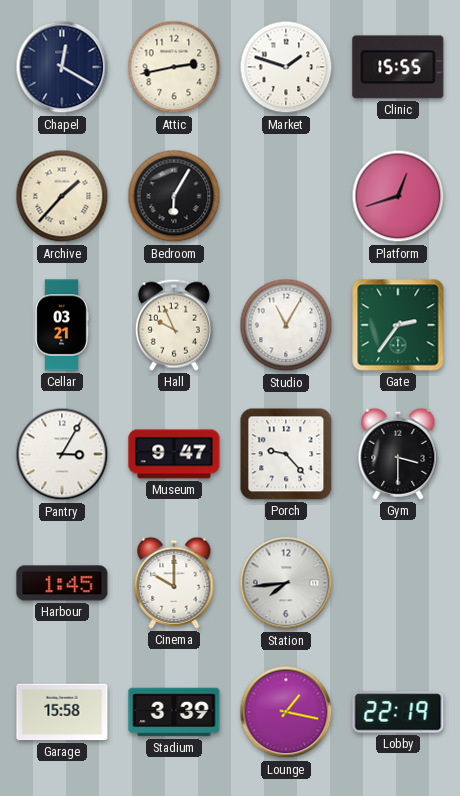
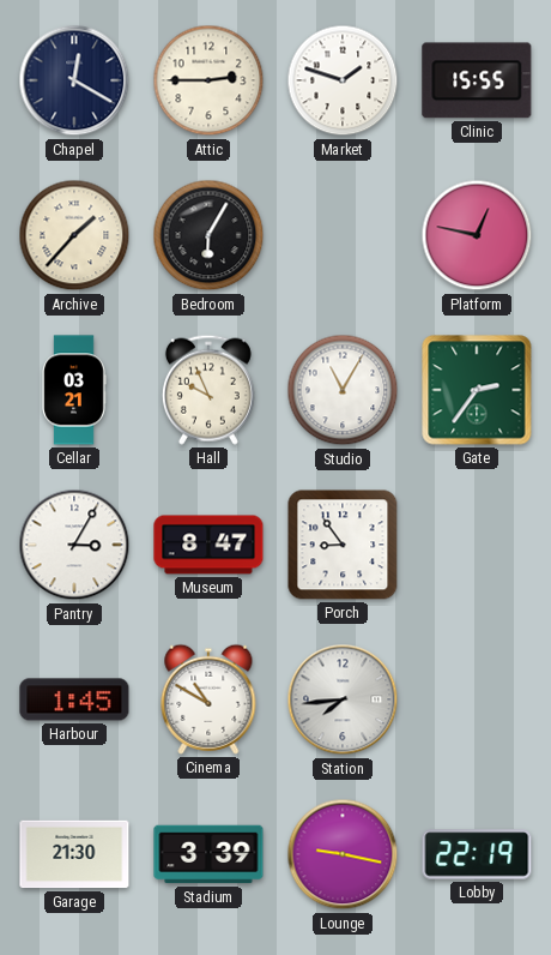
Attic: 2:43 -> 2:45
Platform: 12:42 -> 12:47
Museum: 9:47 -> 8:47
Porch: 9:23 -> 8:54
Gym: 3:30 -> none
Cinema: 10:00 -> 10:50
Garage: 15:58 -> 21:30
Lounge: 1:17 -> 9:17
